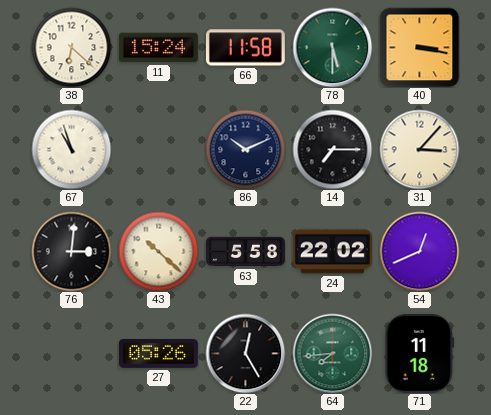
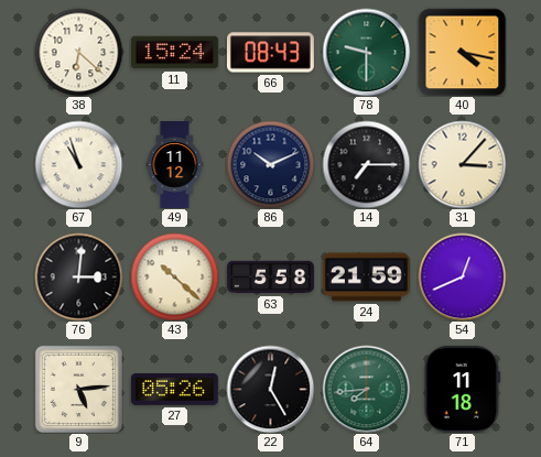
66: 11:58 -> 08:43
78: 5:30 -> 9:30
40: 3:17 -> 4:17
49: none -> 11:12
24: 22:02 -> 21:59
9: none -> 5:14
